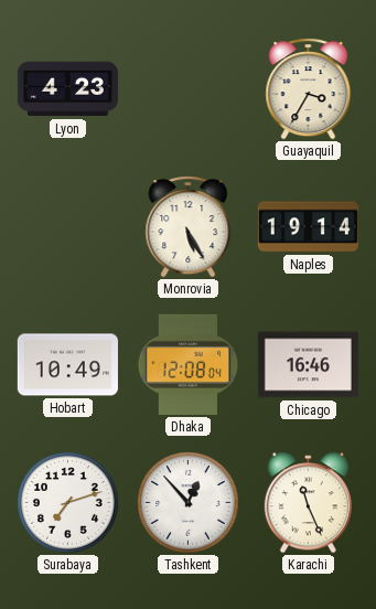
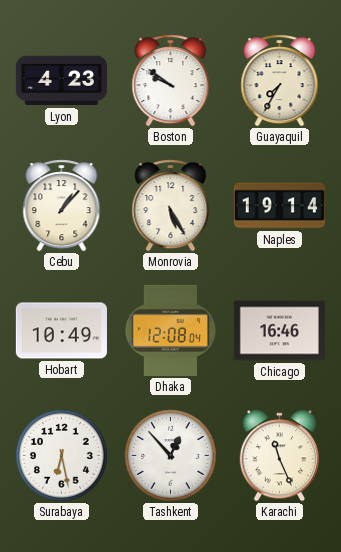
Boston: none -> 9:51
Guayaquil: 3:35 -> 7:35
Cebu: none -> 1:07
Surabaya: 7:12 -> 6:28
